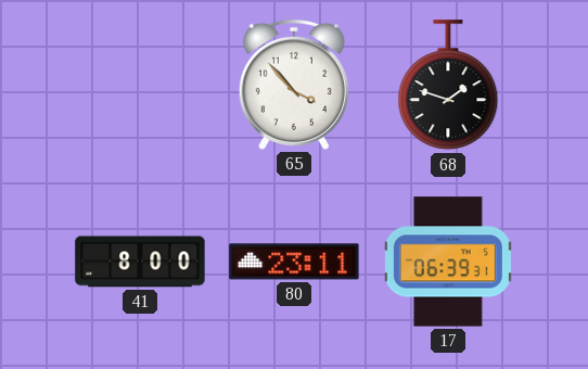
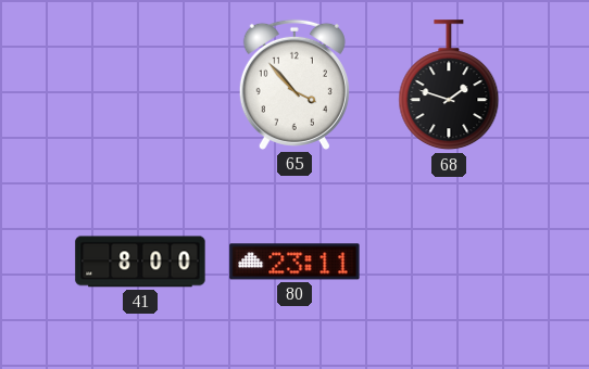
17: 06:39 -> none
